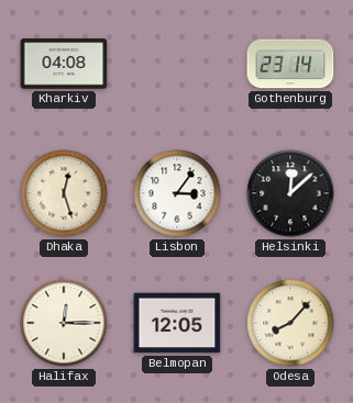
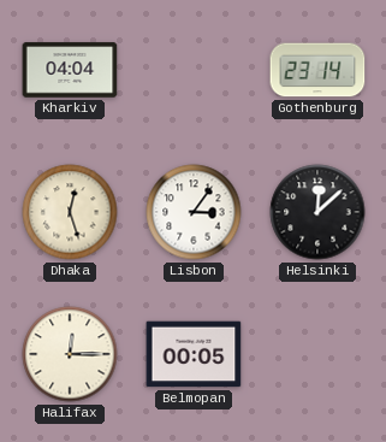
Kharkiv: 04:08 -> 04:04
Belmopan: 12:05 -> 00:05
Odesa: 8:07 -> none
